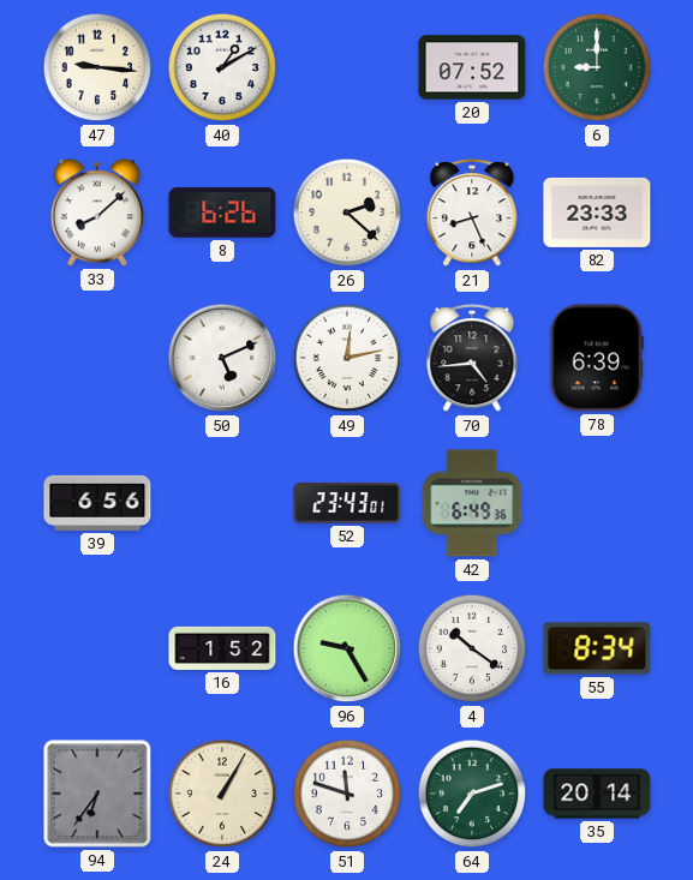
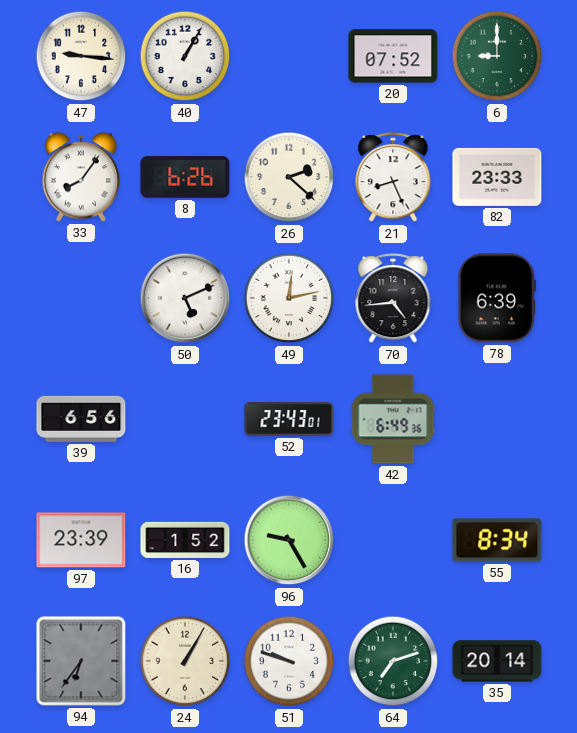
40: 1:10 -> 1:05
33: 8:08 -> 8:06
97: none -> 23:39
4: 10:21 -> none
51: 11:48 -> 9:48
